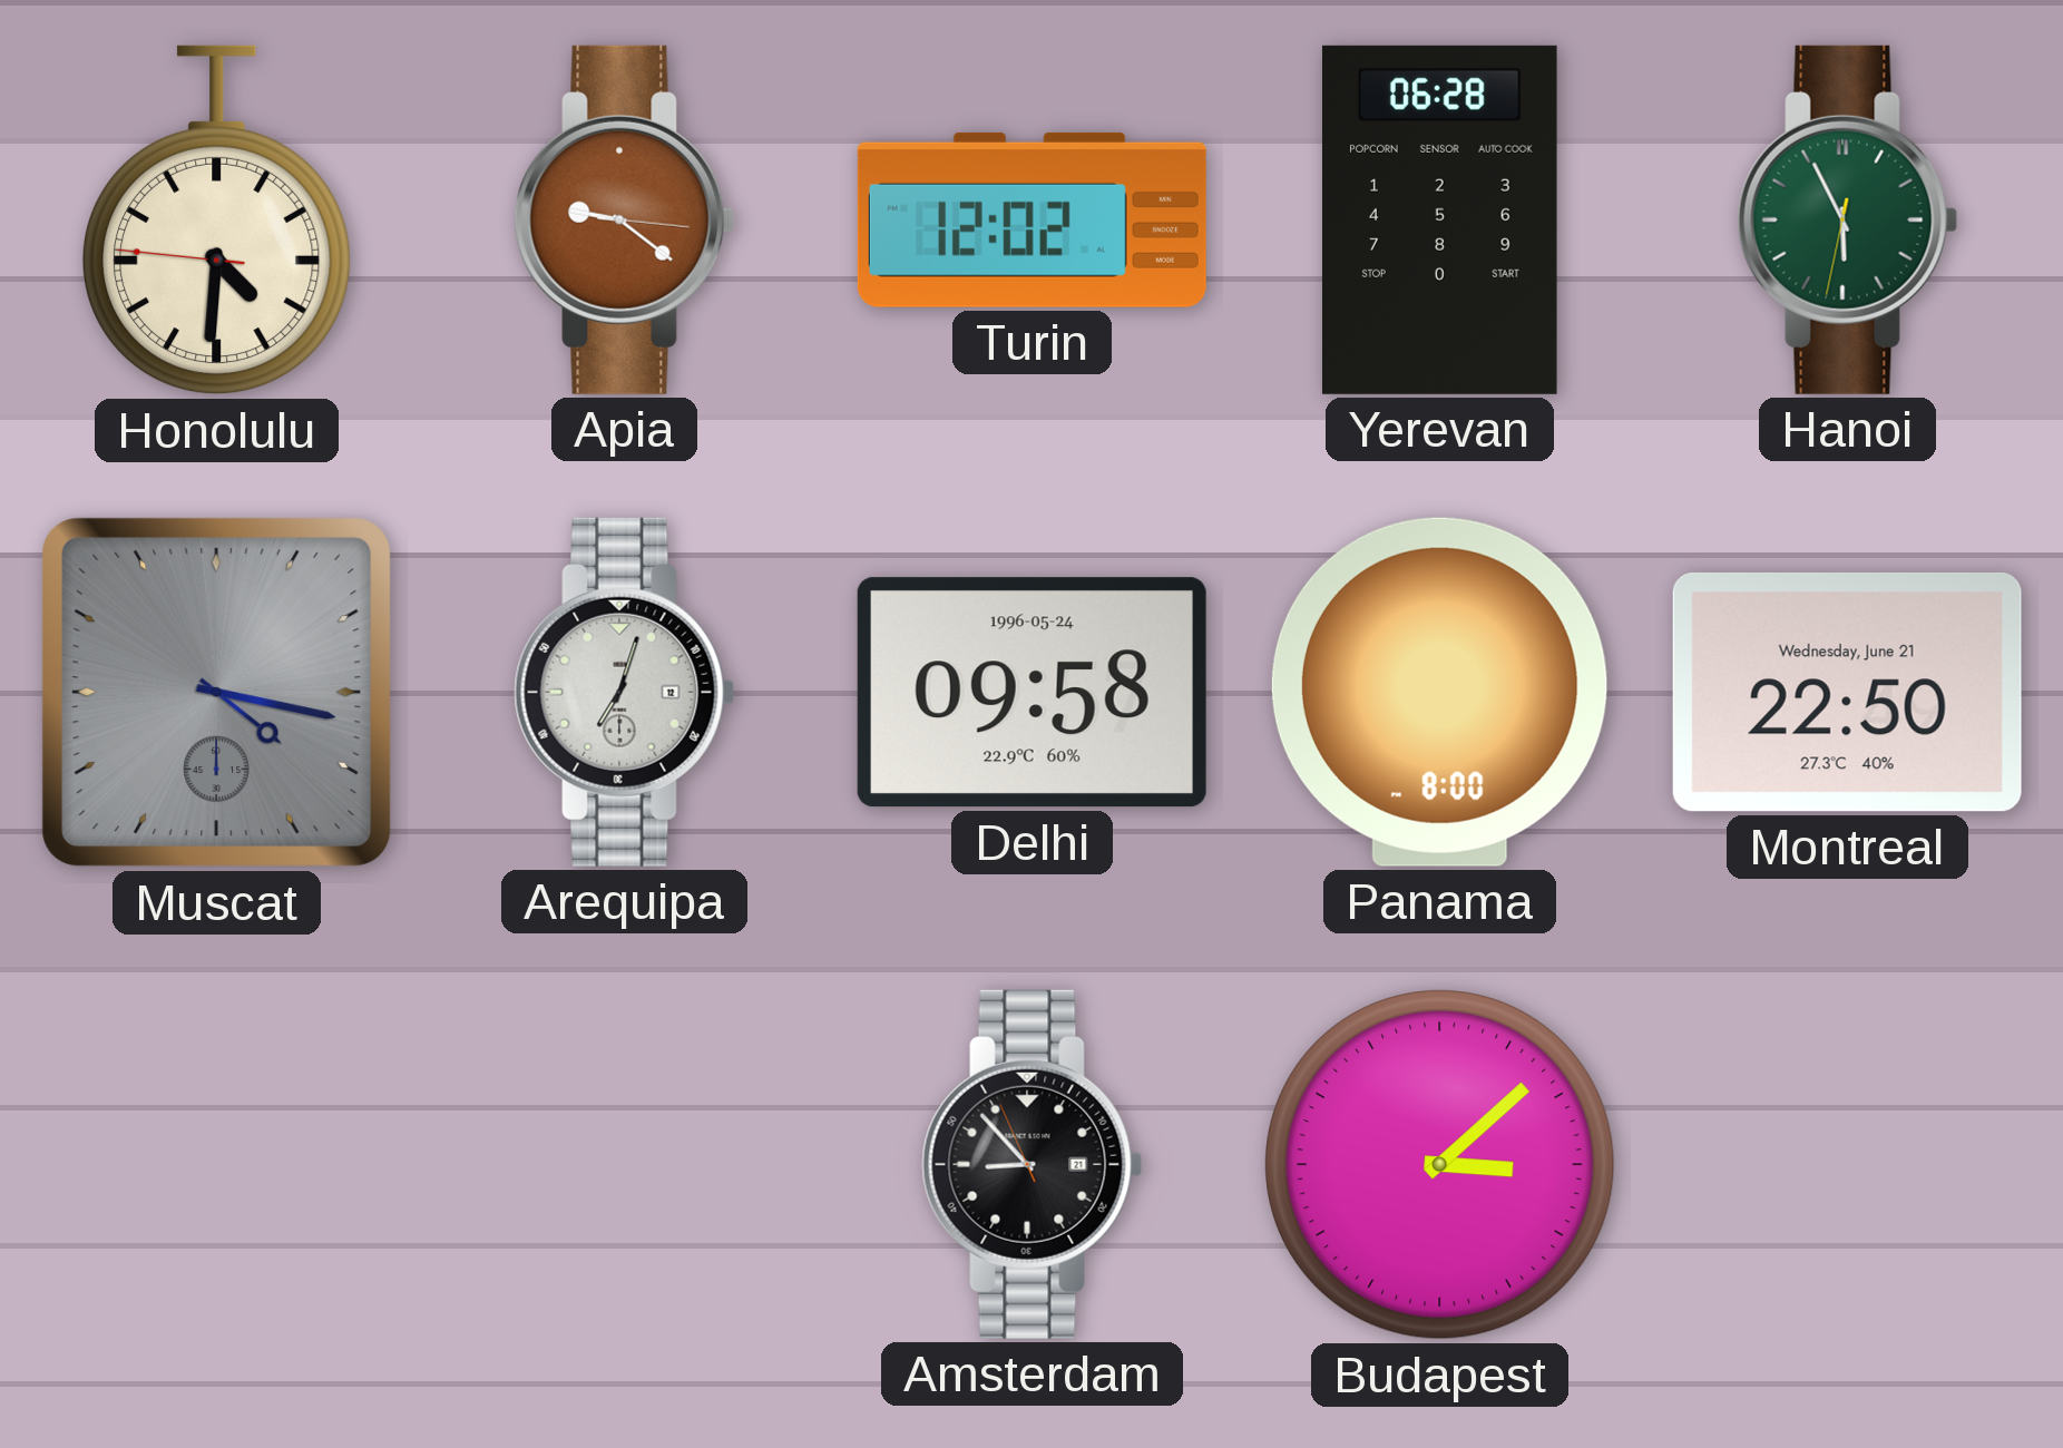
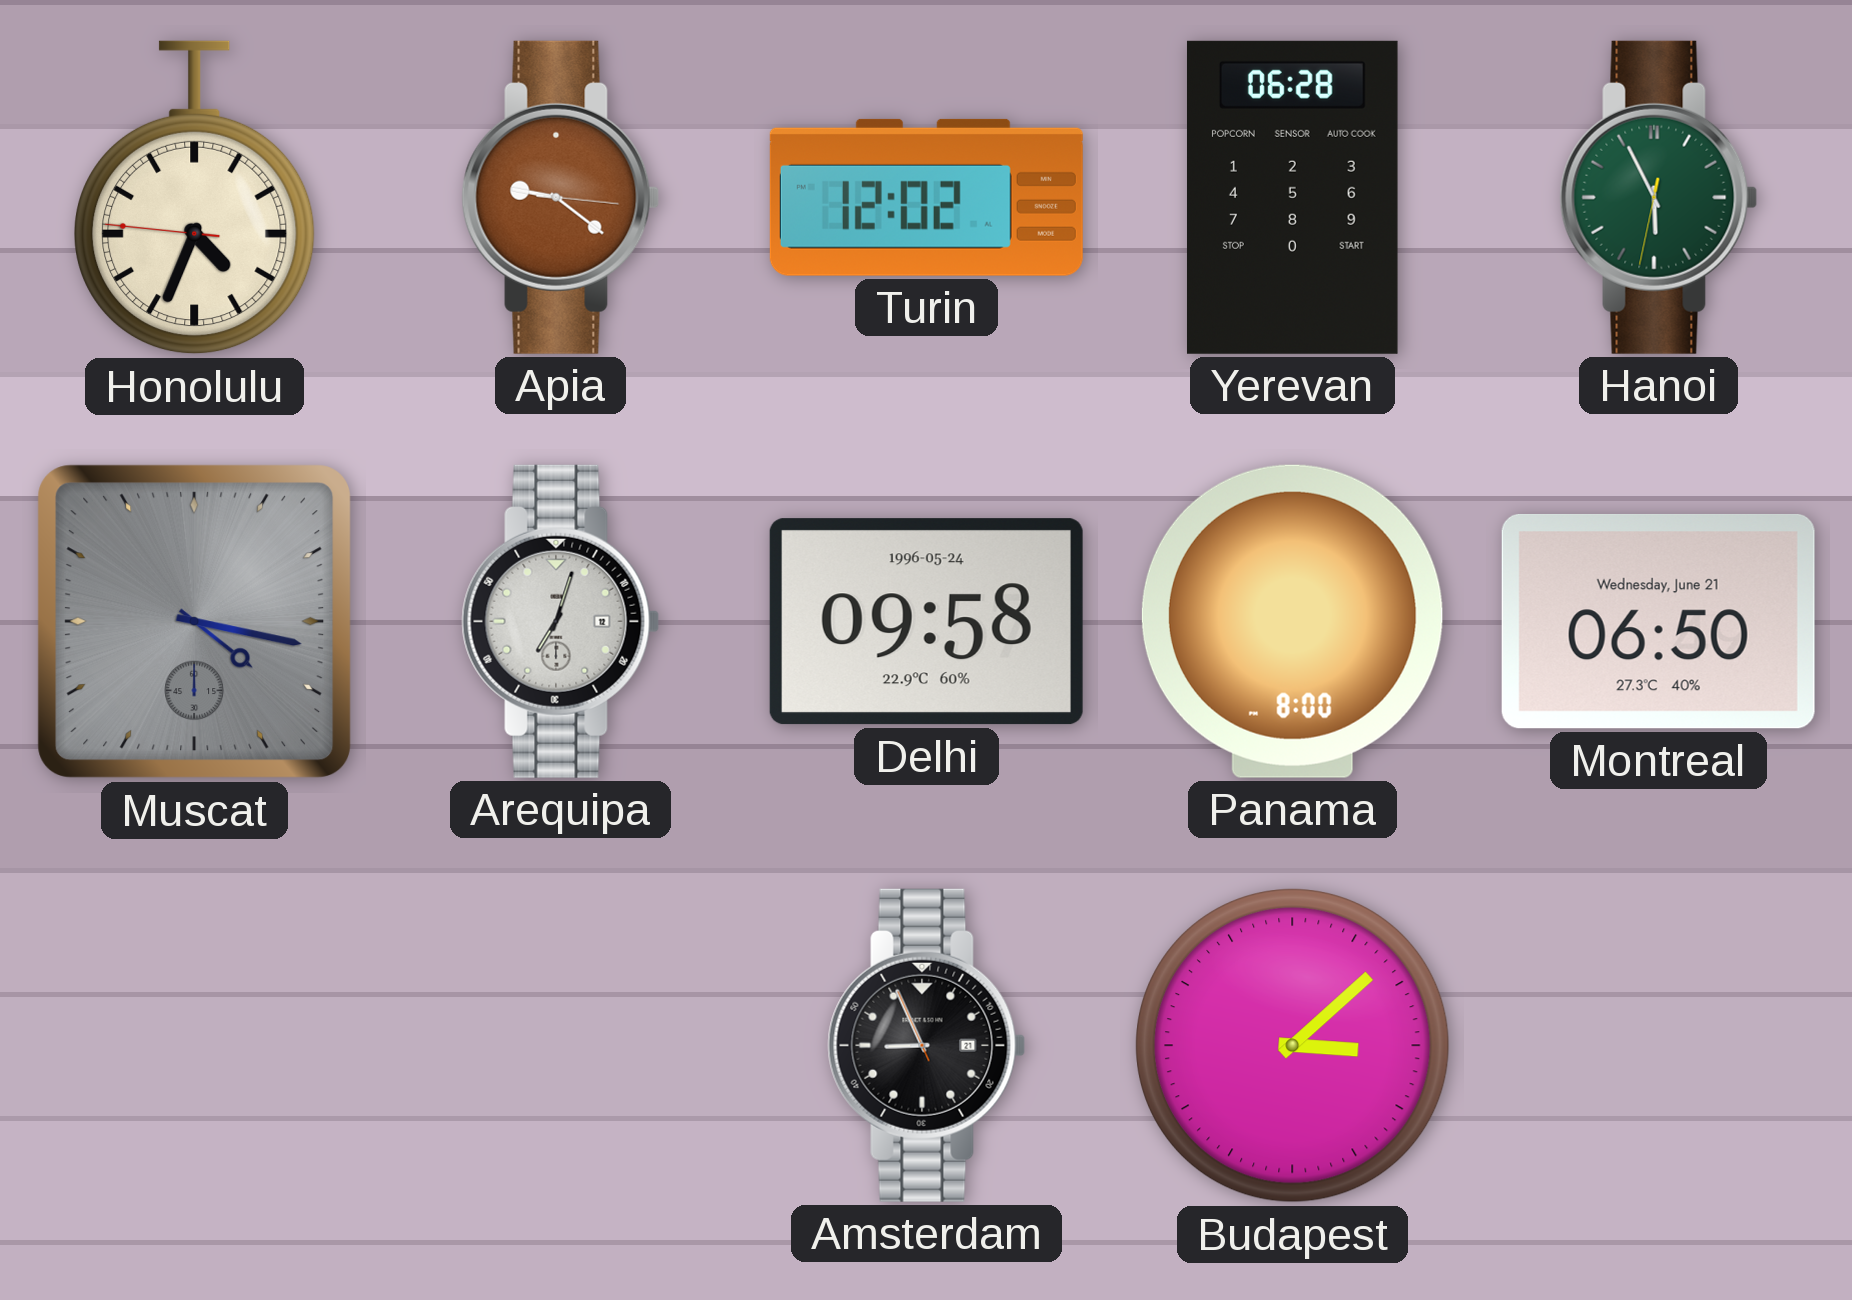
Honolulu: 4:30 -> 4:33
Montreal: 22:50 -> 06:50
Amsterdam: 8:52 -> 8:55
